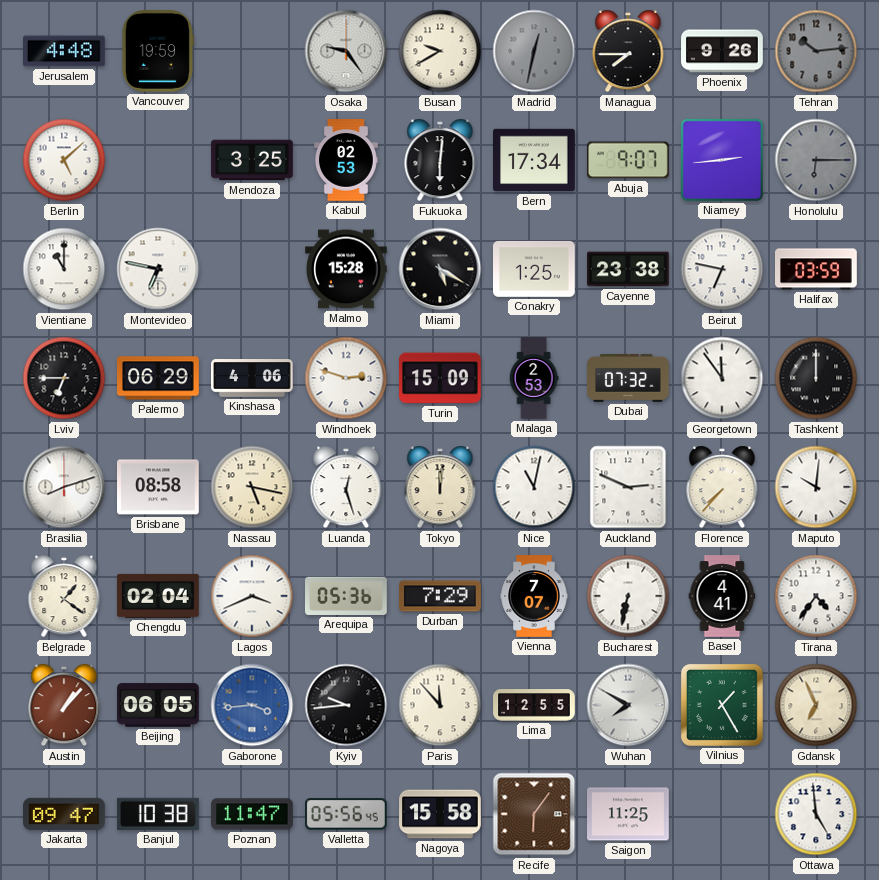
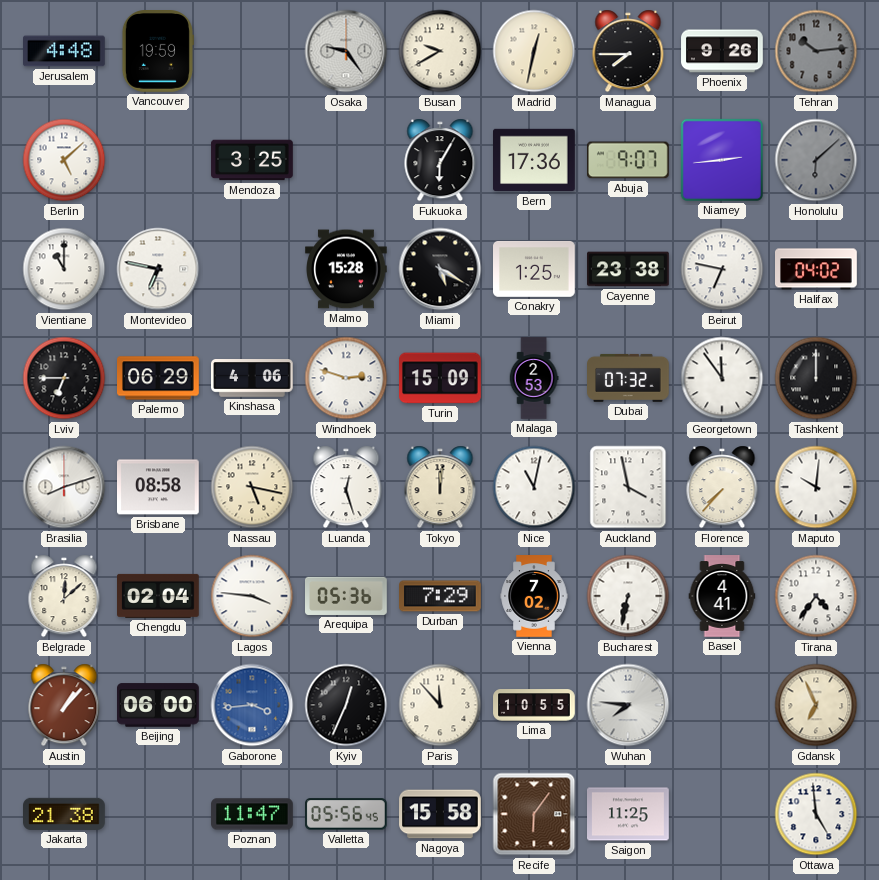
Madrid dial: grey -> cream
Kabul: 02:53 -> none
Fukuoka: 6:01 -> 6:05
Bern: 17:34 -> 17:36
Honolulu: 6:15 -> 6:08
Halifax: 03:59 -> 04:02
Auckland: 2:49 -> 3:58
Belgrade: 1:21 -> 12:08
Lagos: 3:41 -> 3:46
Vienna: 7:07 -> 7:02
Beijing: 06:05 -> 06:00
Kyiv: 9:44 -> 12:34
Lima: 12:55 -> 10:55
Wuhan: 7:50 -> 7:46
Vilnius: 1:25 -> none
Jakarta: 09:47 -> 21:38
Banjul: 10:38 -> none
